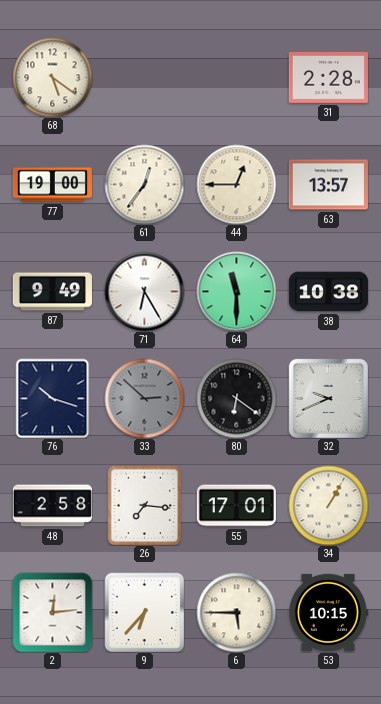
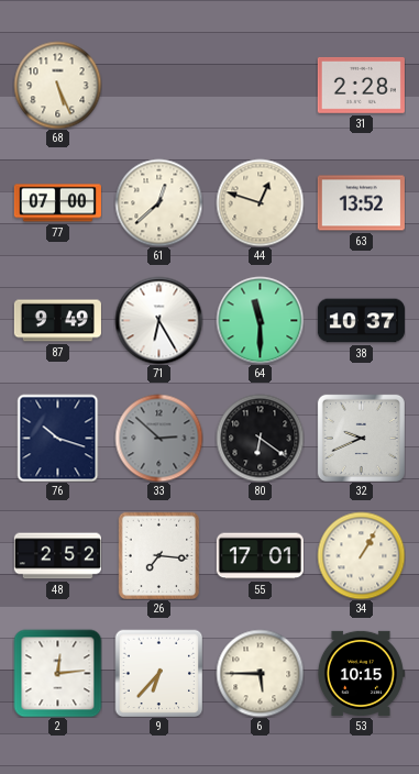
68: 5:21 -> 5:26
77: 19:00 -> 07:00
61: 12:36 -> 12:38
44: 12:45 -> 12:48
63: 13:57 -> 13:52
38: 10:38 -> 10:37
48: 2:58 -> 2:52
